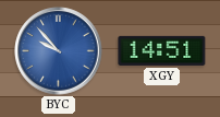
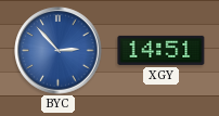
BYC: 9:53 -> 2:53
